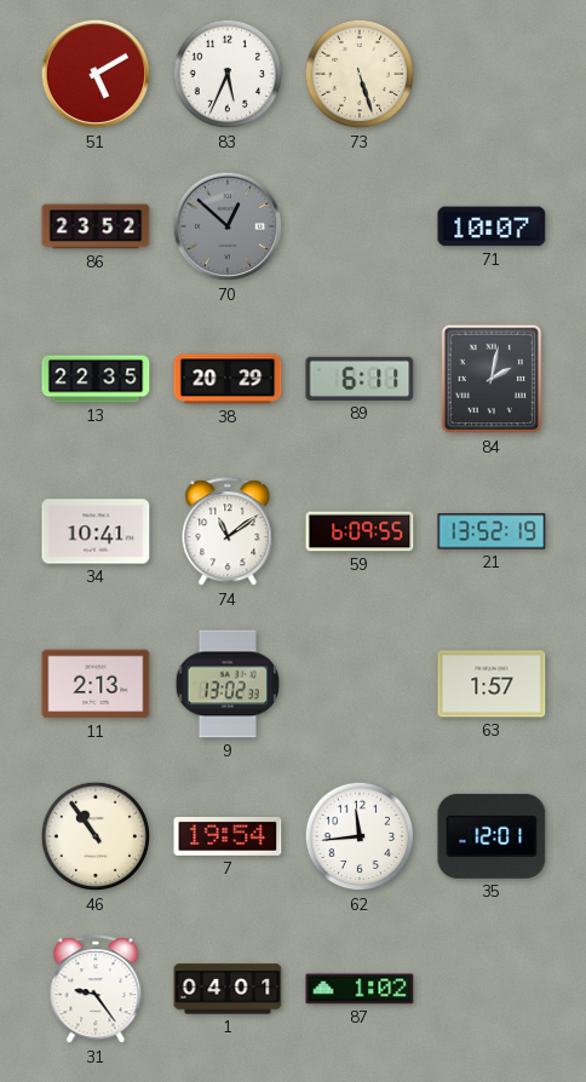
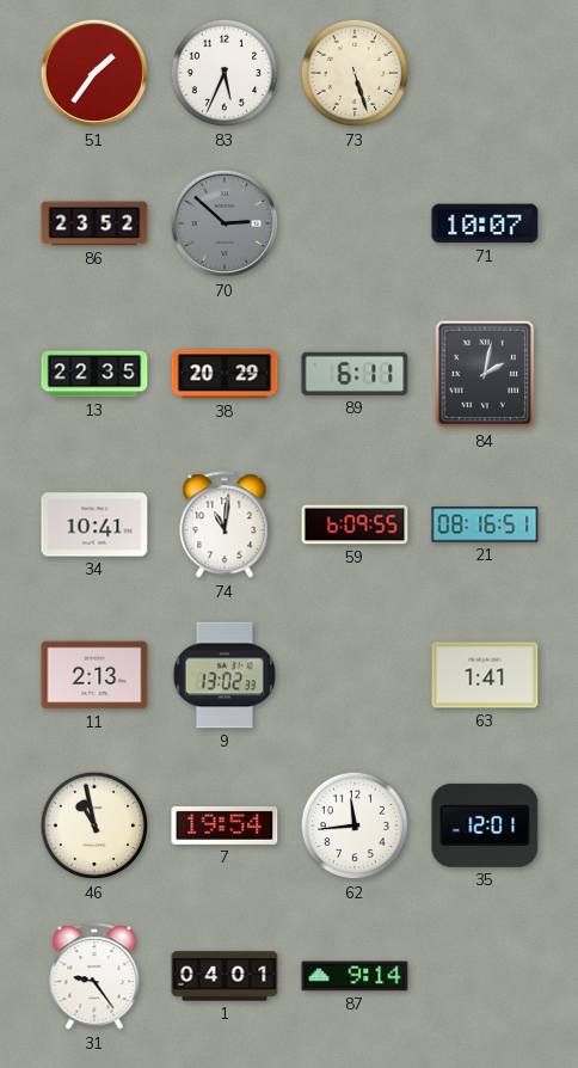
51: 5:10 -> 1:36
70: 12:52 -> 2:52
74: 11:09 -> 11:01
21: 13:52 -> 08:16
63: 1:57 -> 1:41
46: 10:54 -> 10:58
87: 1:02 -> 9:14
